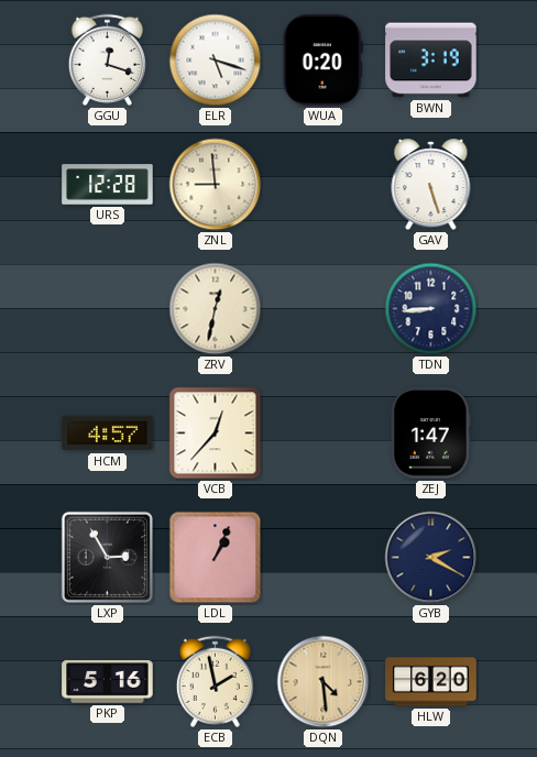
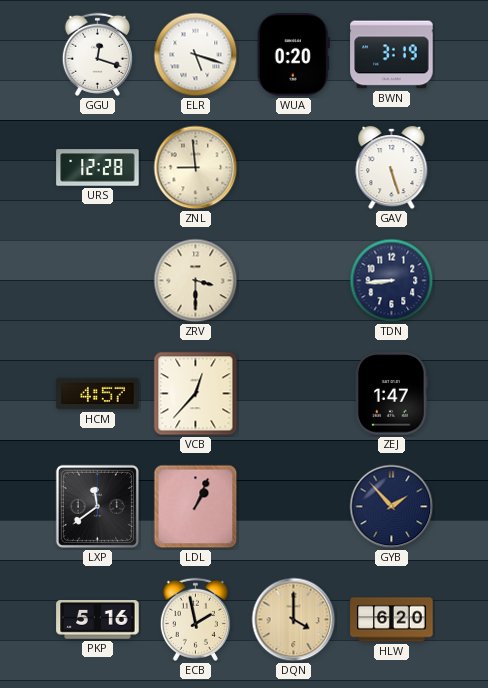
ZRV: 12:32 -> 3:30
LXP: 2:55 -> 11:39
GYB: 2:20 -> 1:53
DQN: 4:29 -> 4:00
